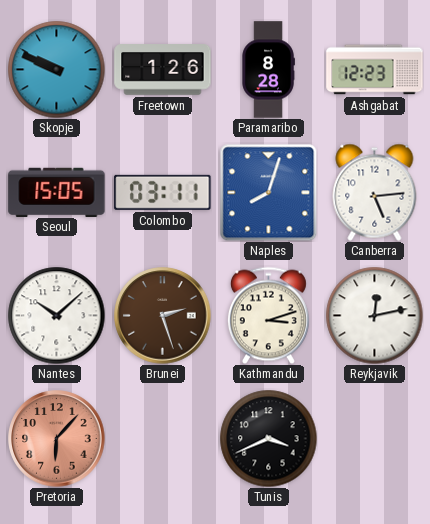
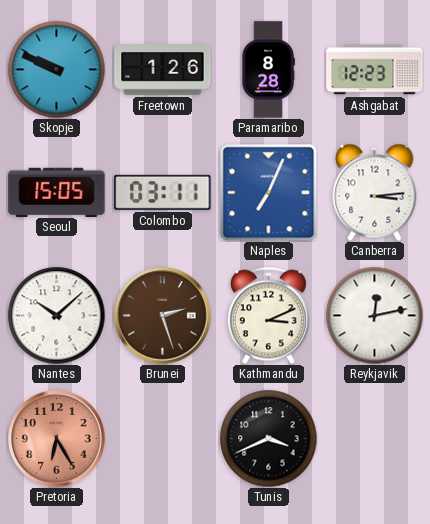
Naples: 8:03 -> 7:04
Canberra: 5:14 -> 3:14
Kathmandu: 3:12 -> 3:11
Pretoria: 6:07 -> 6:25
